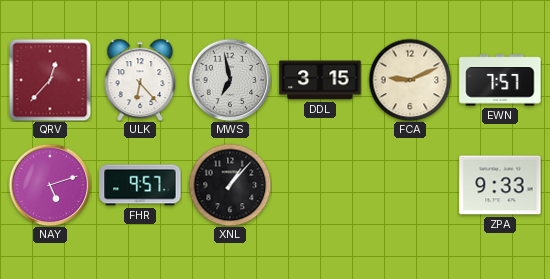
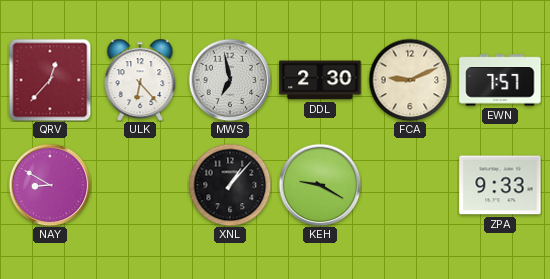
DDL: 3:15 -> 2:30
NAY: 5:12 -> 8:50
FHR: 9:57 -> none
KEH: none -> 9:20
